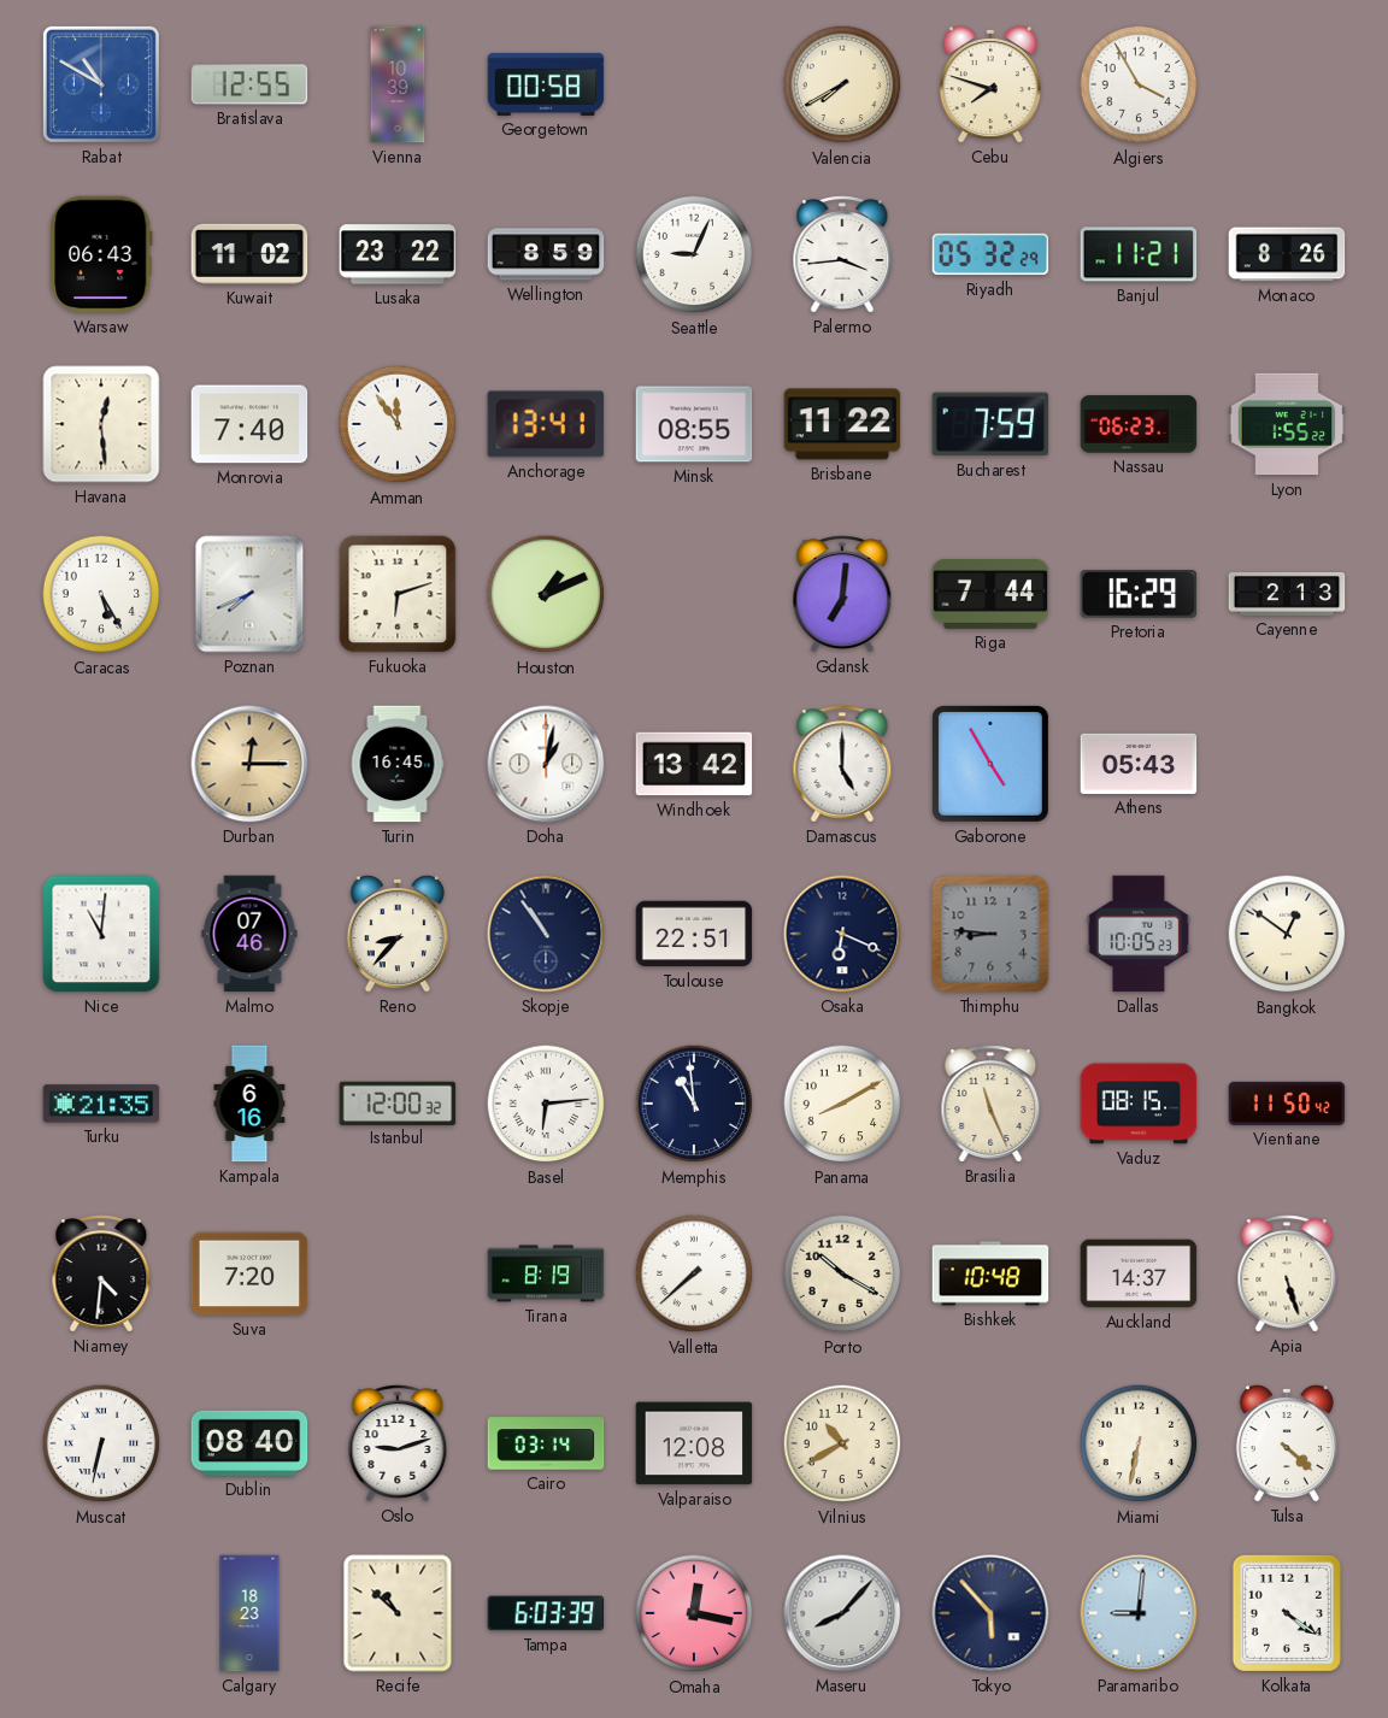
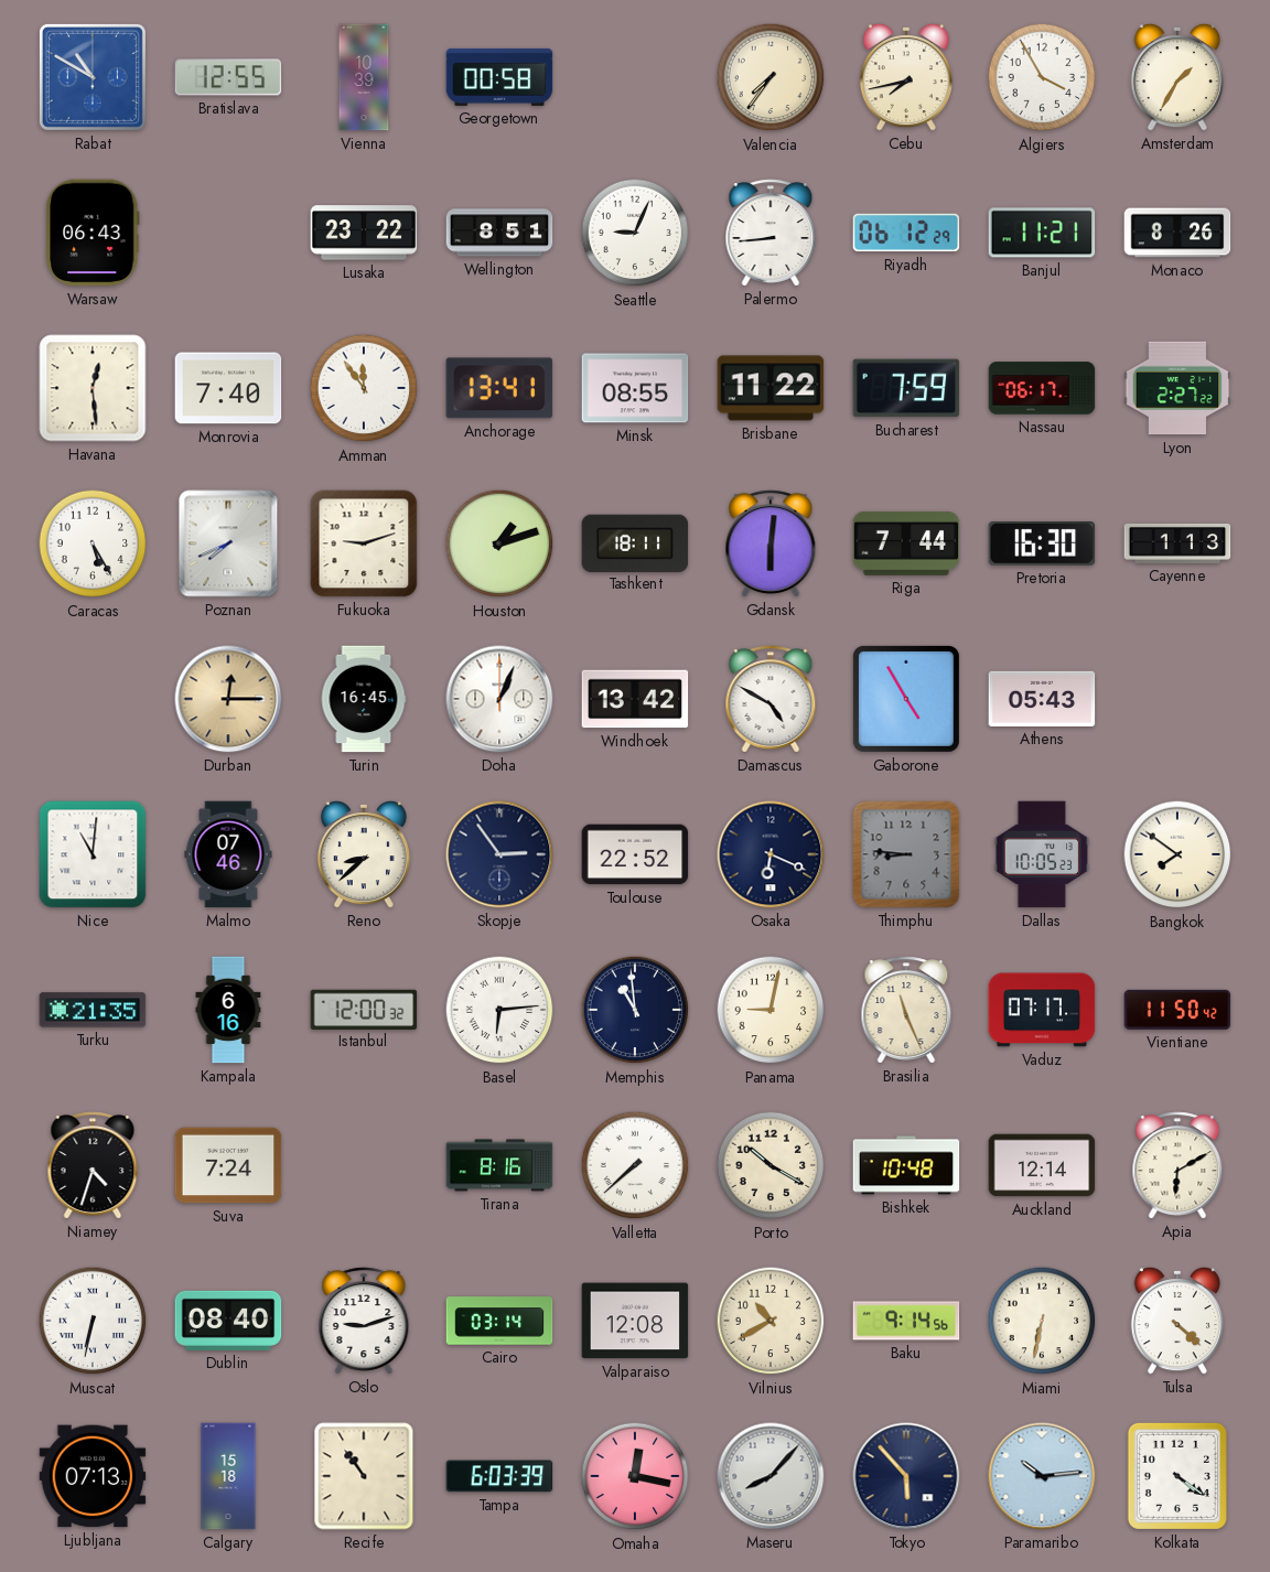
Valencia: 7:40 -> 7:36
Cebu: 7:48 -> 7:43
Amsterdam: none -> 1:35
Kuwait: 11:02 -> none
Wellington: 8:59 -> 8:51
Palermo: 3:44 -> 8:44
Riyadh: 05:32 -> 06:12
Nassau: 06:23 -> 06:17
Lyon: 1:55 -> 2:27
Fukuoka: 6:12 -> 9:12
Houston: 1:11 -> 1:12
Tashkent: none -> 18:11
Gdansk: 7:01 -> 6:01
Pretoria: 16:29 -> 16:30
Cayenne: 2:13 -> 1:13
Doha: 1:02 -> 1:04
Damascus: 5:00 -> 4:50
Reno: 8:37 -> 8:38
Skopje: 10:54 -> 2:54
Toulouse: 22:51 -> 22:52
Bangkok: 12:51 -> 7:51
Panama: 8:10 -> 9:02
Vaduz: 08:15 -> 07:17
Niamey: 4:31 -> 4:33
Suva: 7:20 -> 7:24
Tirana: 8:19 -> 8:16
Auckland: 14:37 -> 12:14
Apia: 5:27 -> 6:10
Baku: none -> 9:14
Ljubljana: none -> 07:13
Calgary: 18:23 -> 15:18
Recife: 10:52 -> 10:54
Paramaribo: 9:01 -> 10:14
